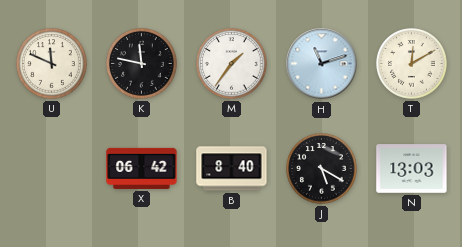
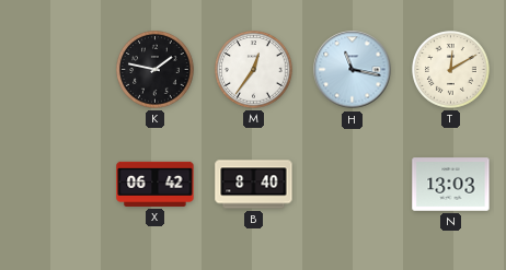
U: 11:49 -> none
K: 11:47 -> 1:47
M: 1:36 -> 12:36
H: 11:12 -> 11:17
J: 5:20 -> none
